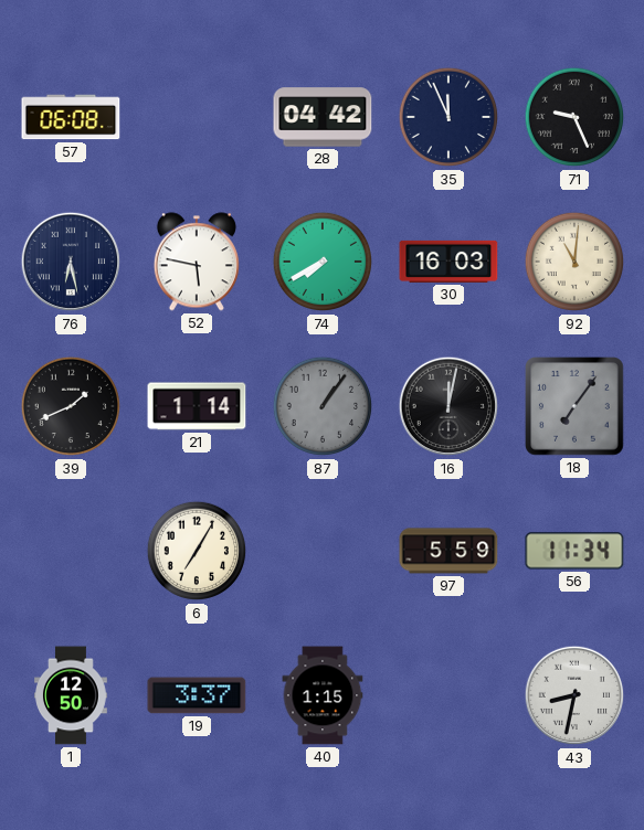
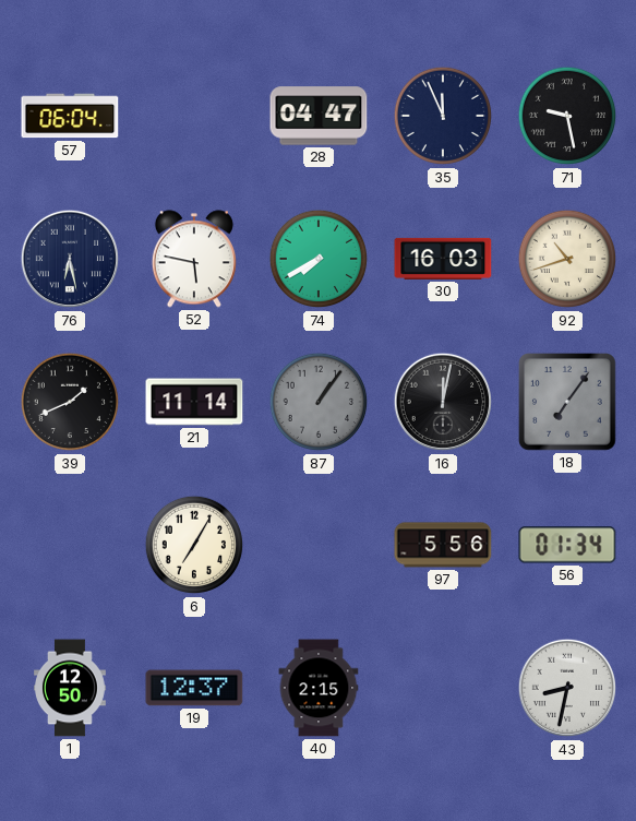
57: 06:08 -> 06:04
28: 04:42 -> 04:47
71: 9:26 -> 9:28
92: 11:01 -> 10:42
21: 1:14 -> 11:14
97: 5:59 -> 5:56
56: 11:34 -> 01:34
19: 3:37 -> 12:37
40: 1:15 -> 2:15
